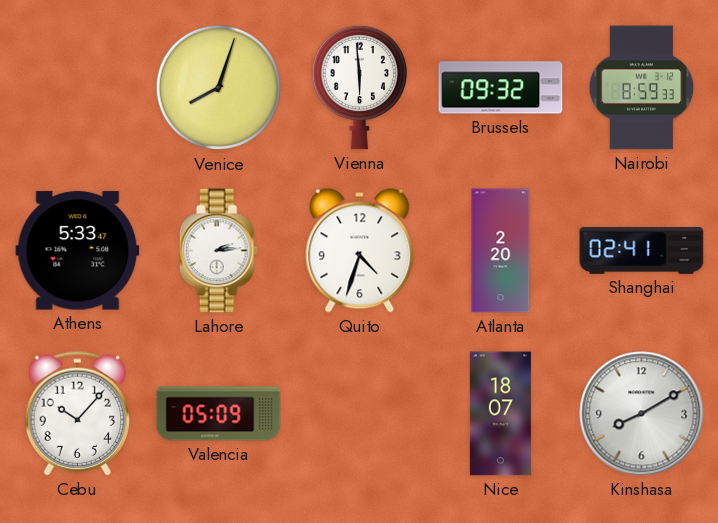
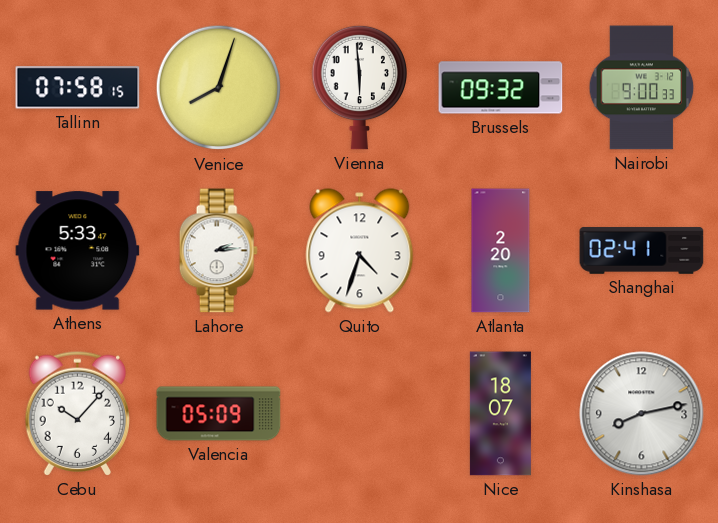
Tallinn: none -> 07:58
Nairobi: 8:59 -> 9:00
Kinshasa: 8:10 -> 8:13
